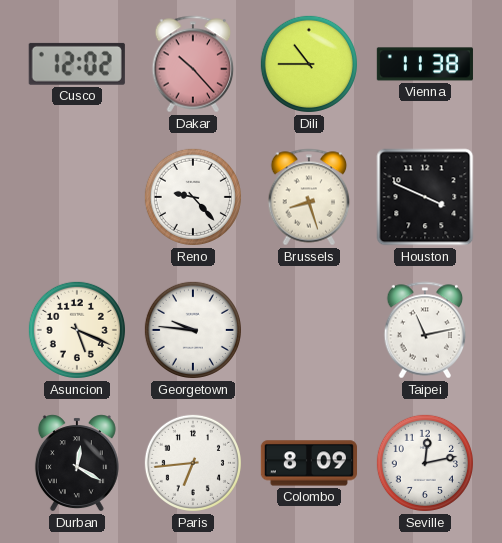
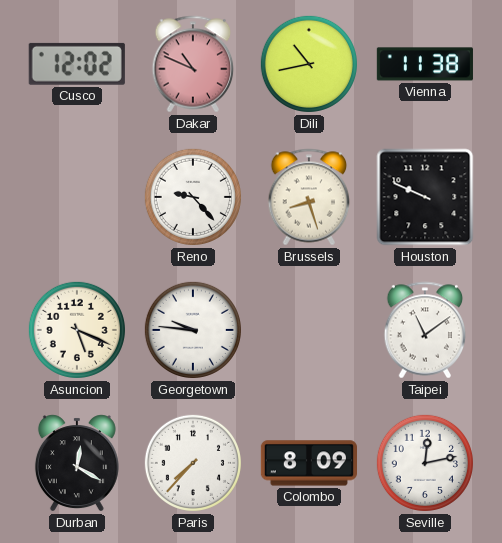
Dakar: 10:23 -> 10:49
Dili: 10:45 -> 10:43
Houston: 3:49 -> 9:49
Taipei: 11:13 -> 11:09
Paris: 6:44 -> 7:37
